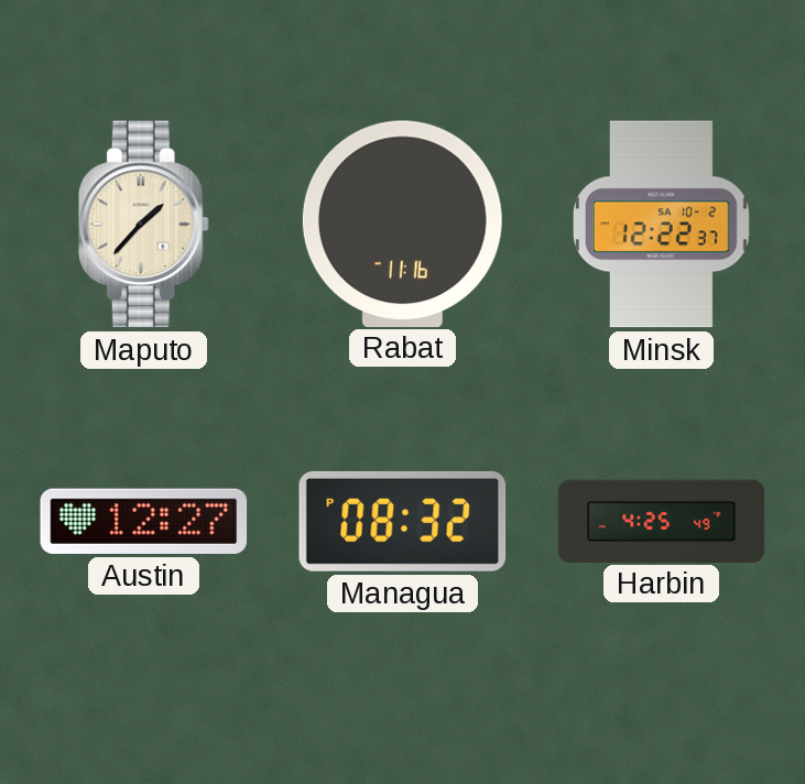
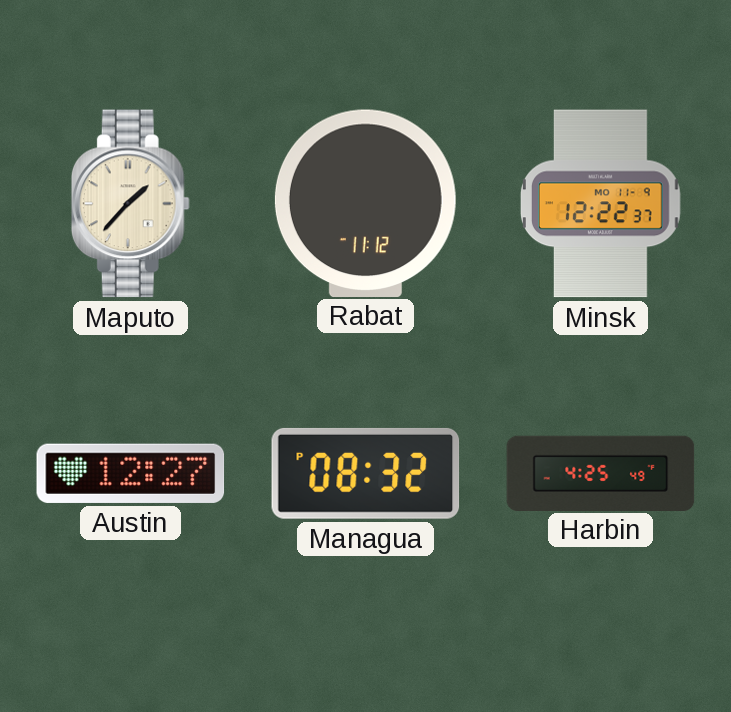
Rabat: 11:16 -> 11:12
Minsk date: SA 10-2 -> MO 11-9
